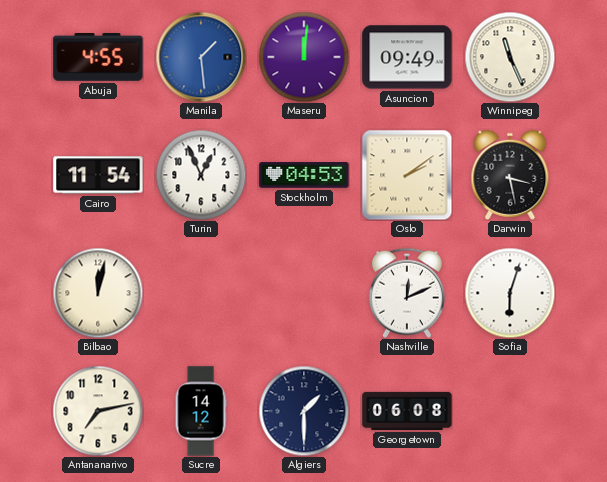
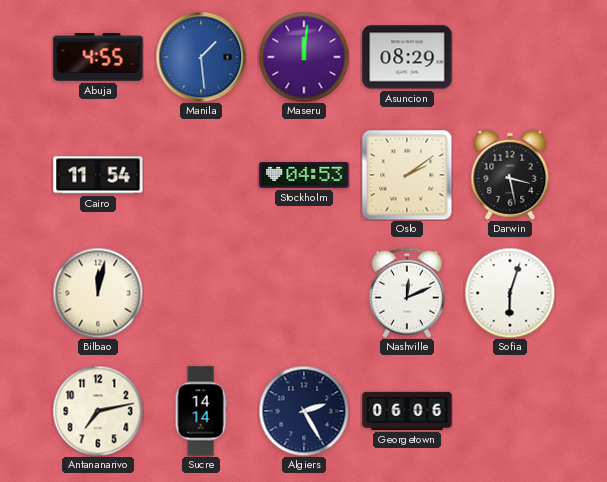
Asuncion: 09:49 -> 08:29
Winnipeg: 11:26 -> none
Turin: 12:56 -> none
Sucre: 14:12 -> 14:14
Algiers: 1:30 -> 2:25
Georgetown: 06:08 -> 06:06
